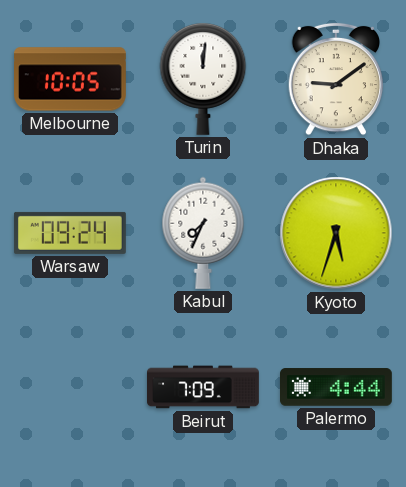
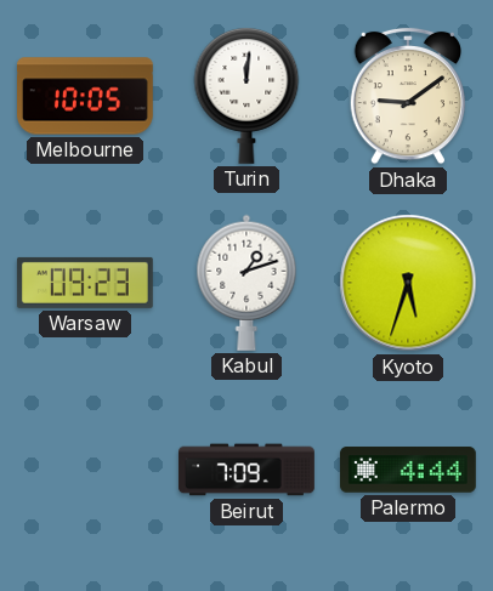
Warsaw: 09:24 -> 09:23
Kabul: 7:34 -> 1:12
